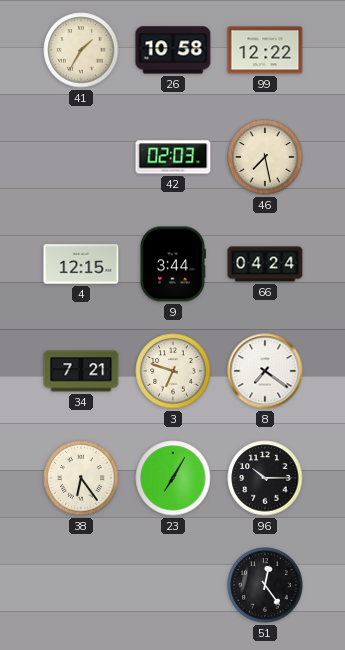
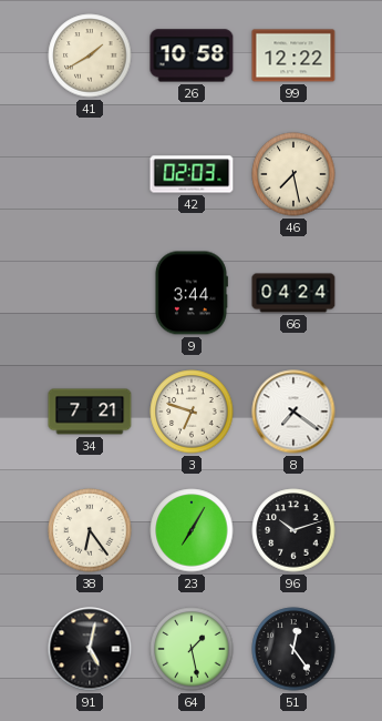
41: 1:35 -> 1:40
4: 12:15 -> none
96: 10:15 -> 10:12
91: none -> 5:02
64: none -> 1:28
